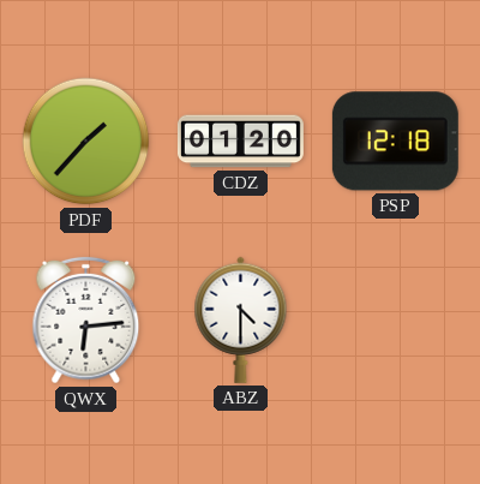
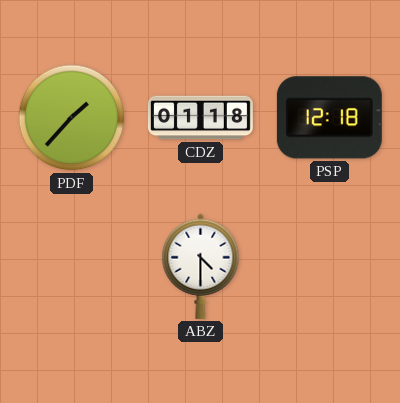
CDZ: 01:20 -> 01:18
QWX: 6:14 -> none
